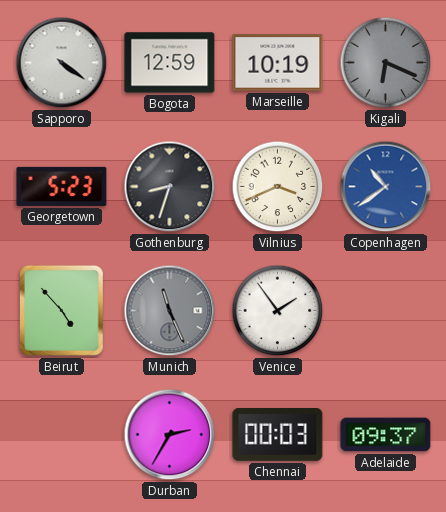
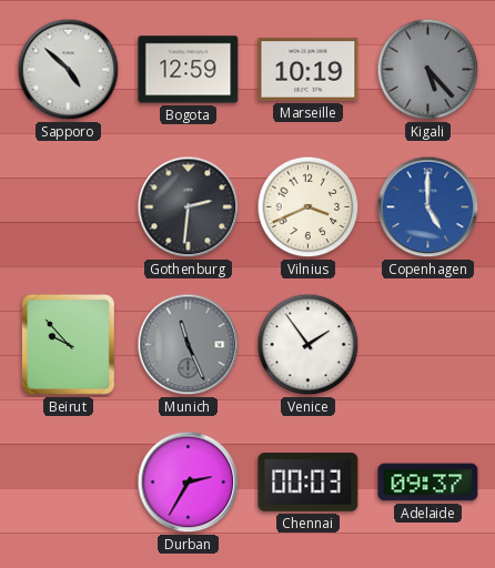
Sapporo: 4:21 -> 4:52
Kigali: 6:19 -> 5:23
Georgetown: 5:23 -> none
Gothenburg: 8:33 -> 2:31
Copenhagen: 10:39 -> 5:00
Beirut: 4:53 -> 9:53
